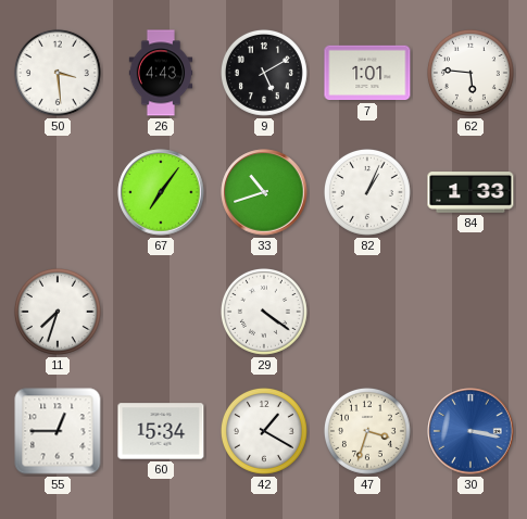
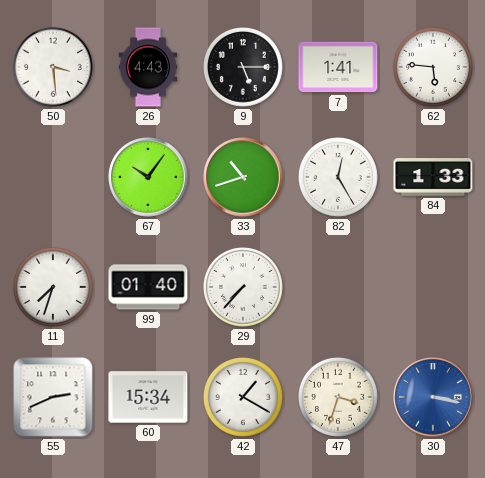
9: 5:10 -> 5:15
7: 1:01 -> 1:41
67: 7:06 -> 10:06
82: 1:04 -> 12:25
99: none -> 01:40
29: 4:21 -> 7:37
55: 12:45 -> 2:41
